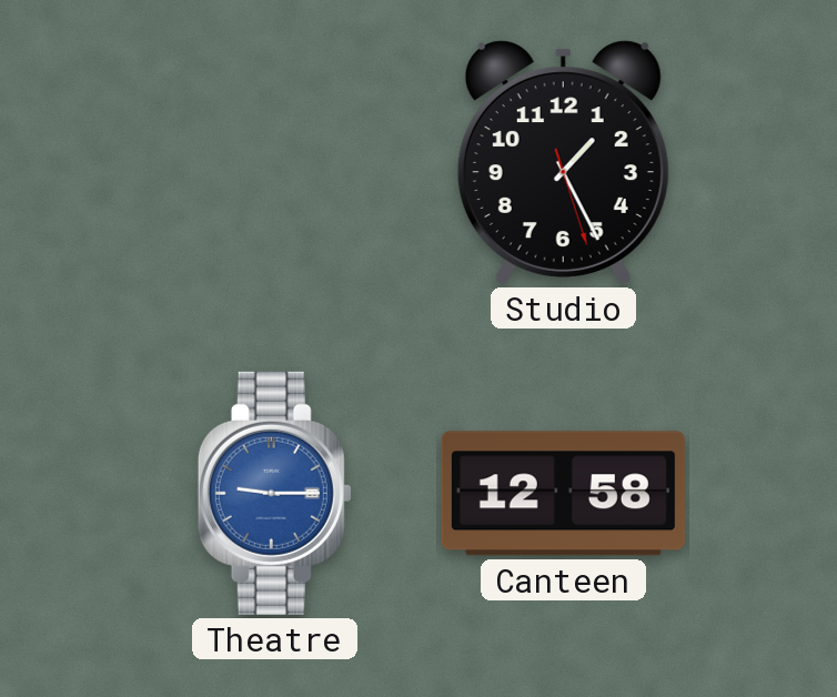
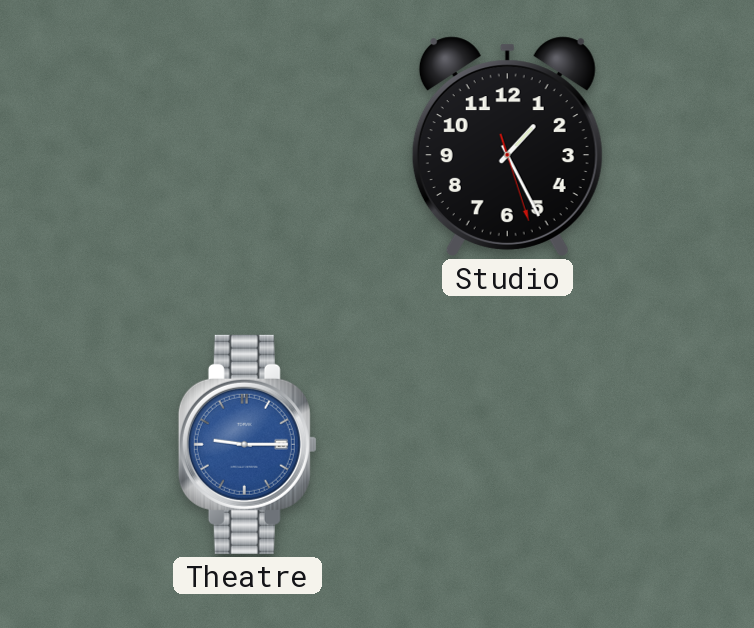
Canteen: 12:58 -> none
